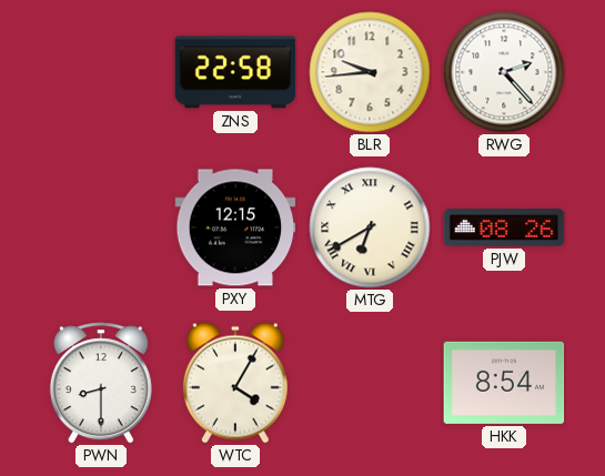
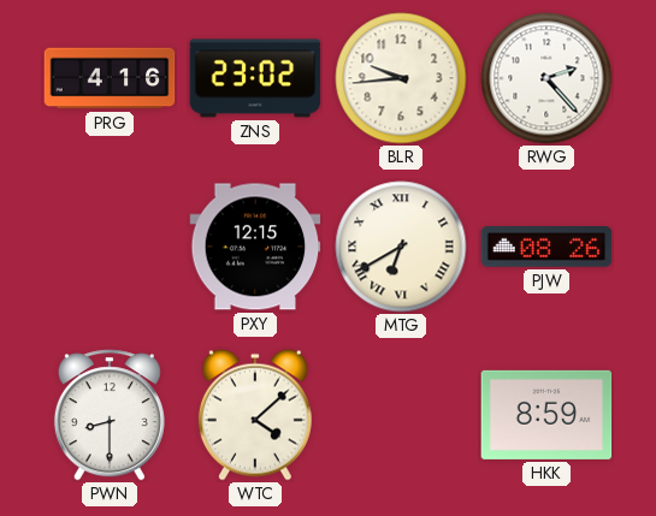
PRG: none -> 4:16
ZNS: 22:58 -> 23:02
WTC: 4:05 -> 4:08
HKK: 8:54 -> 8:59
